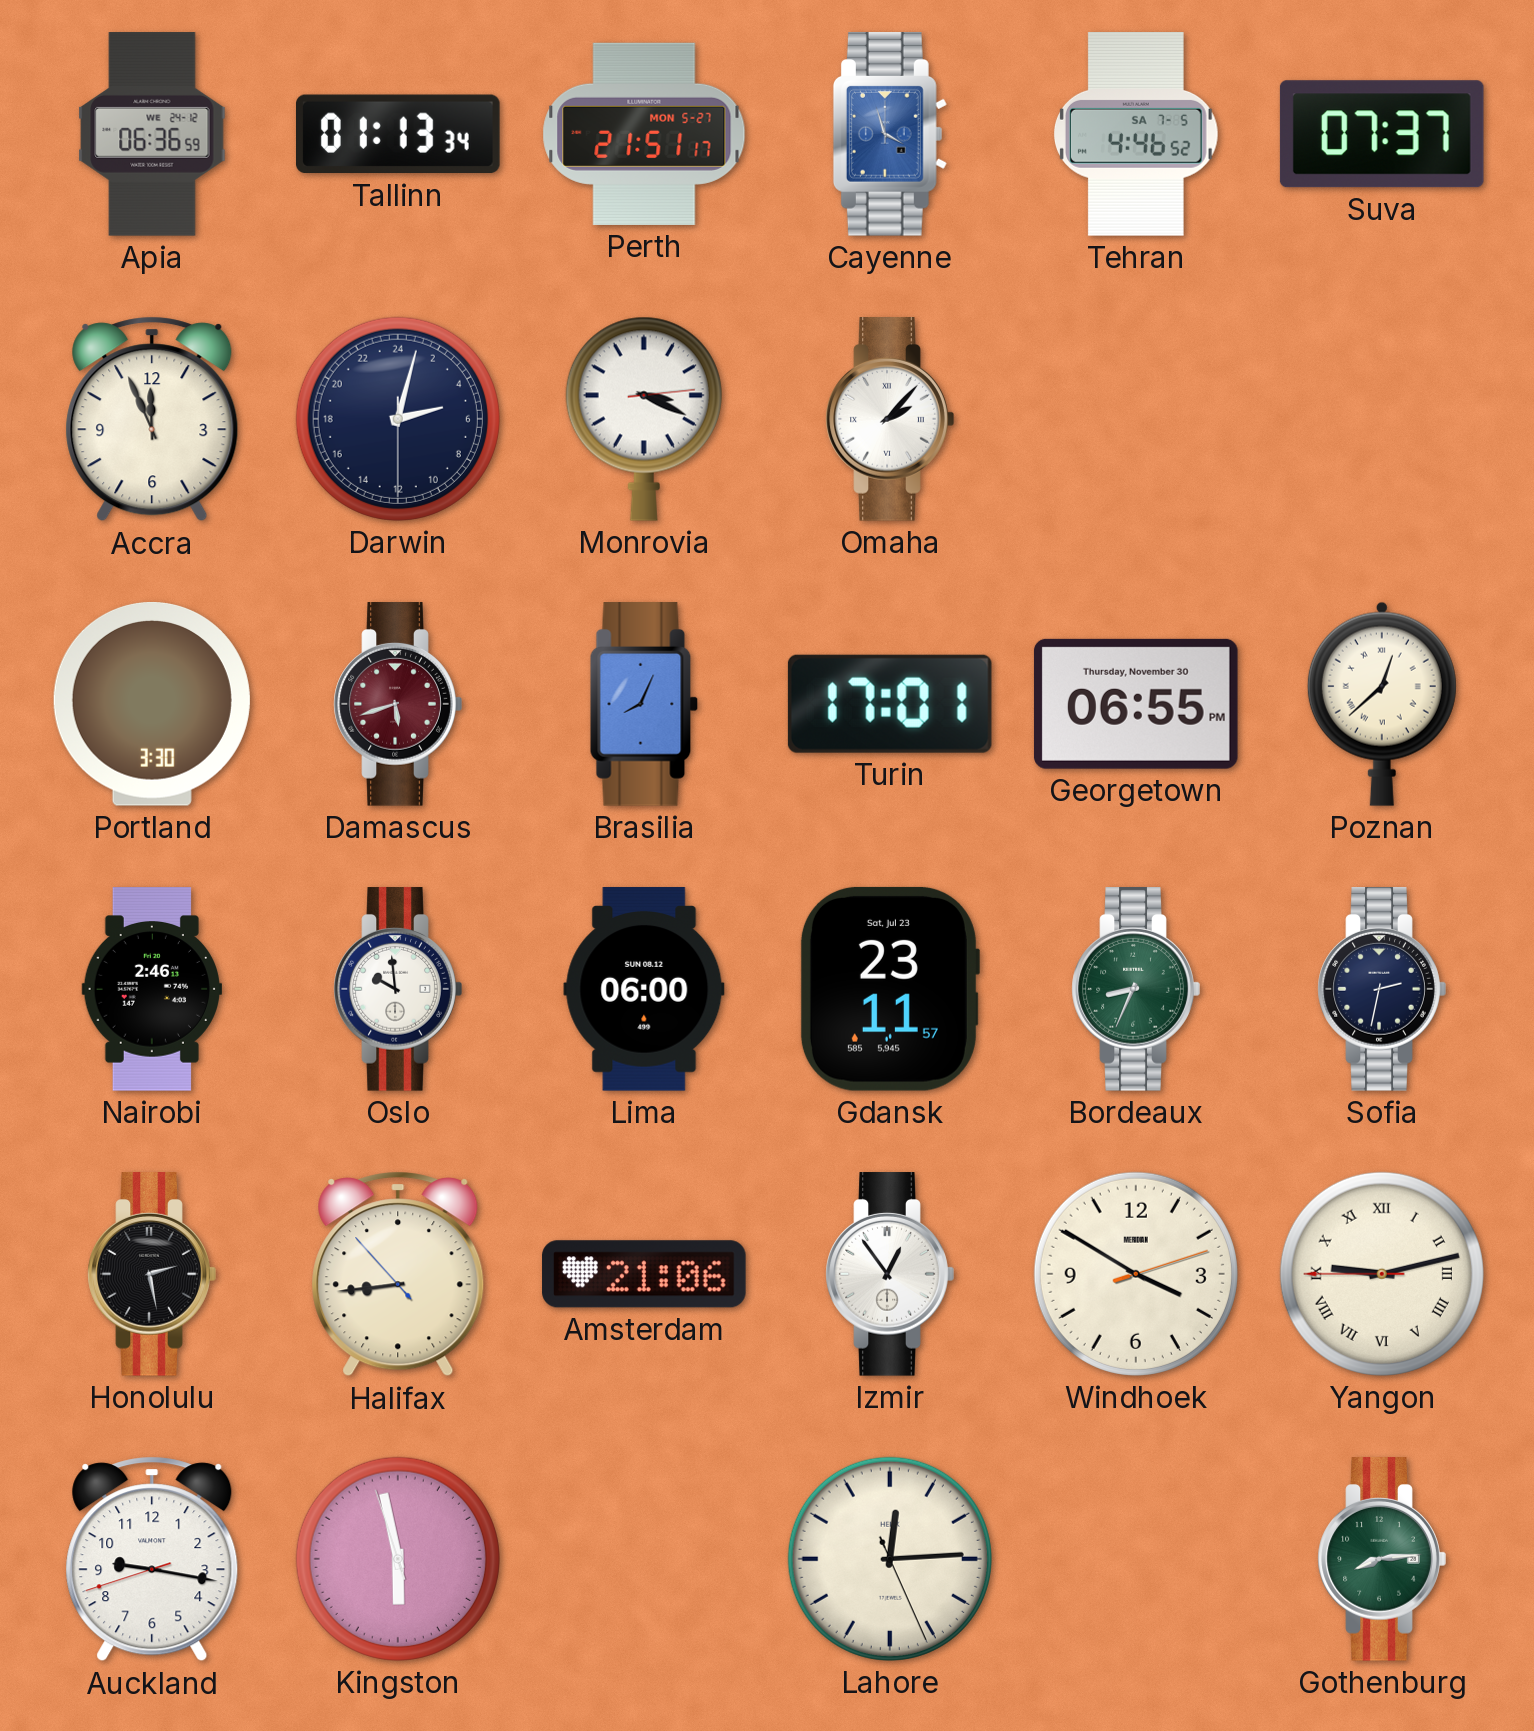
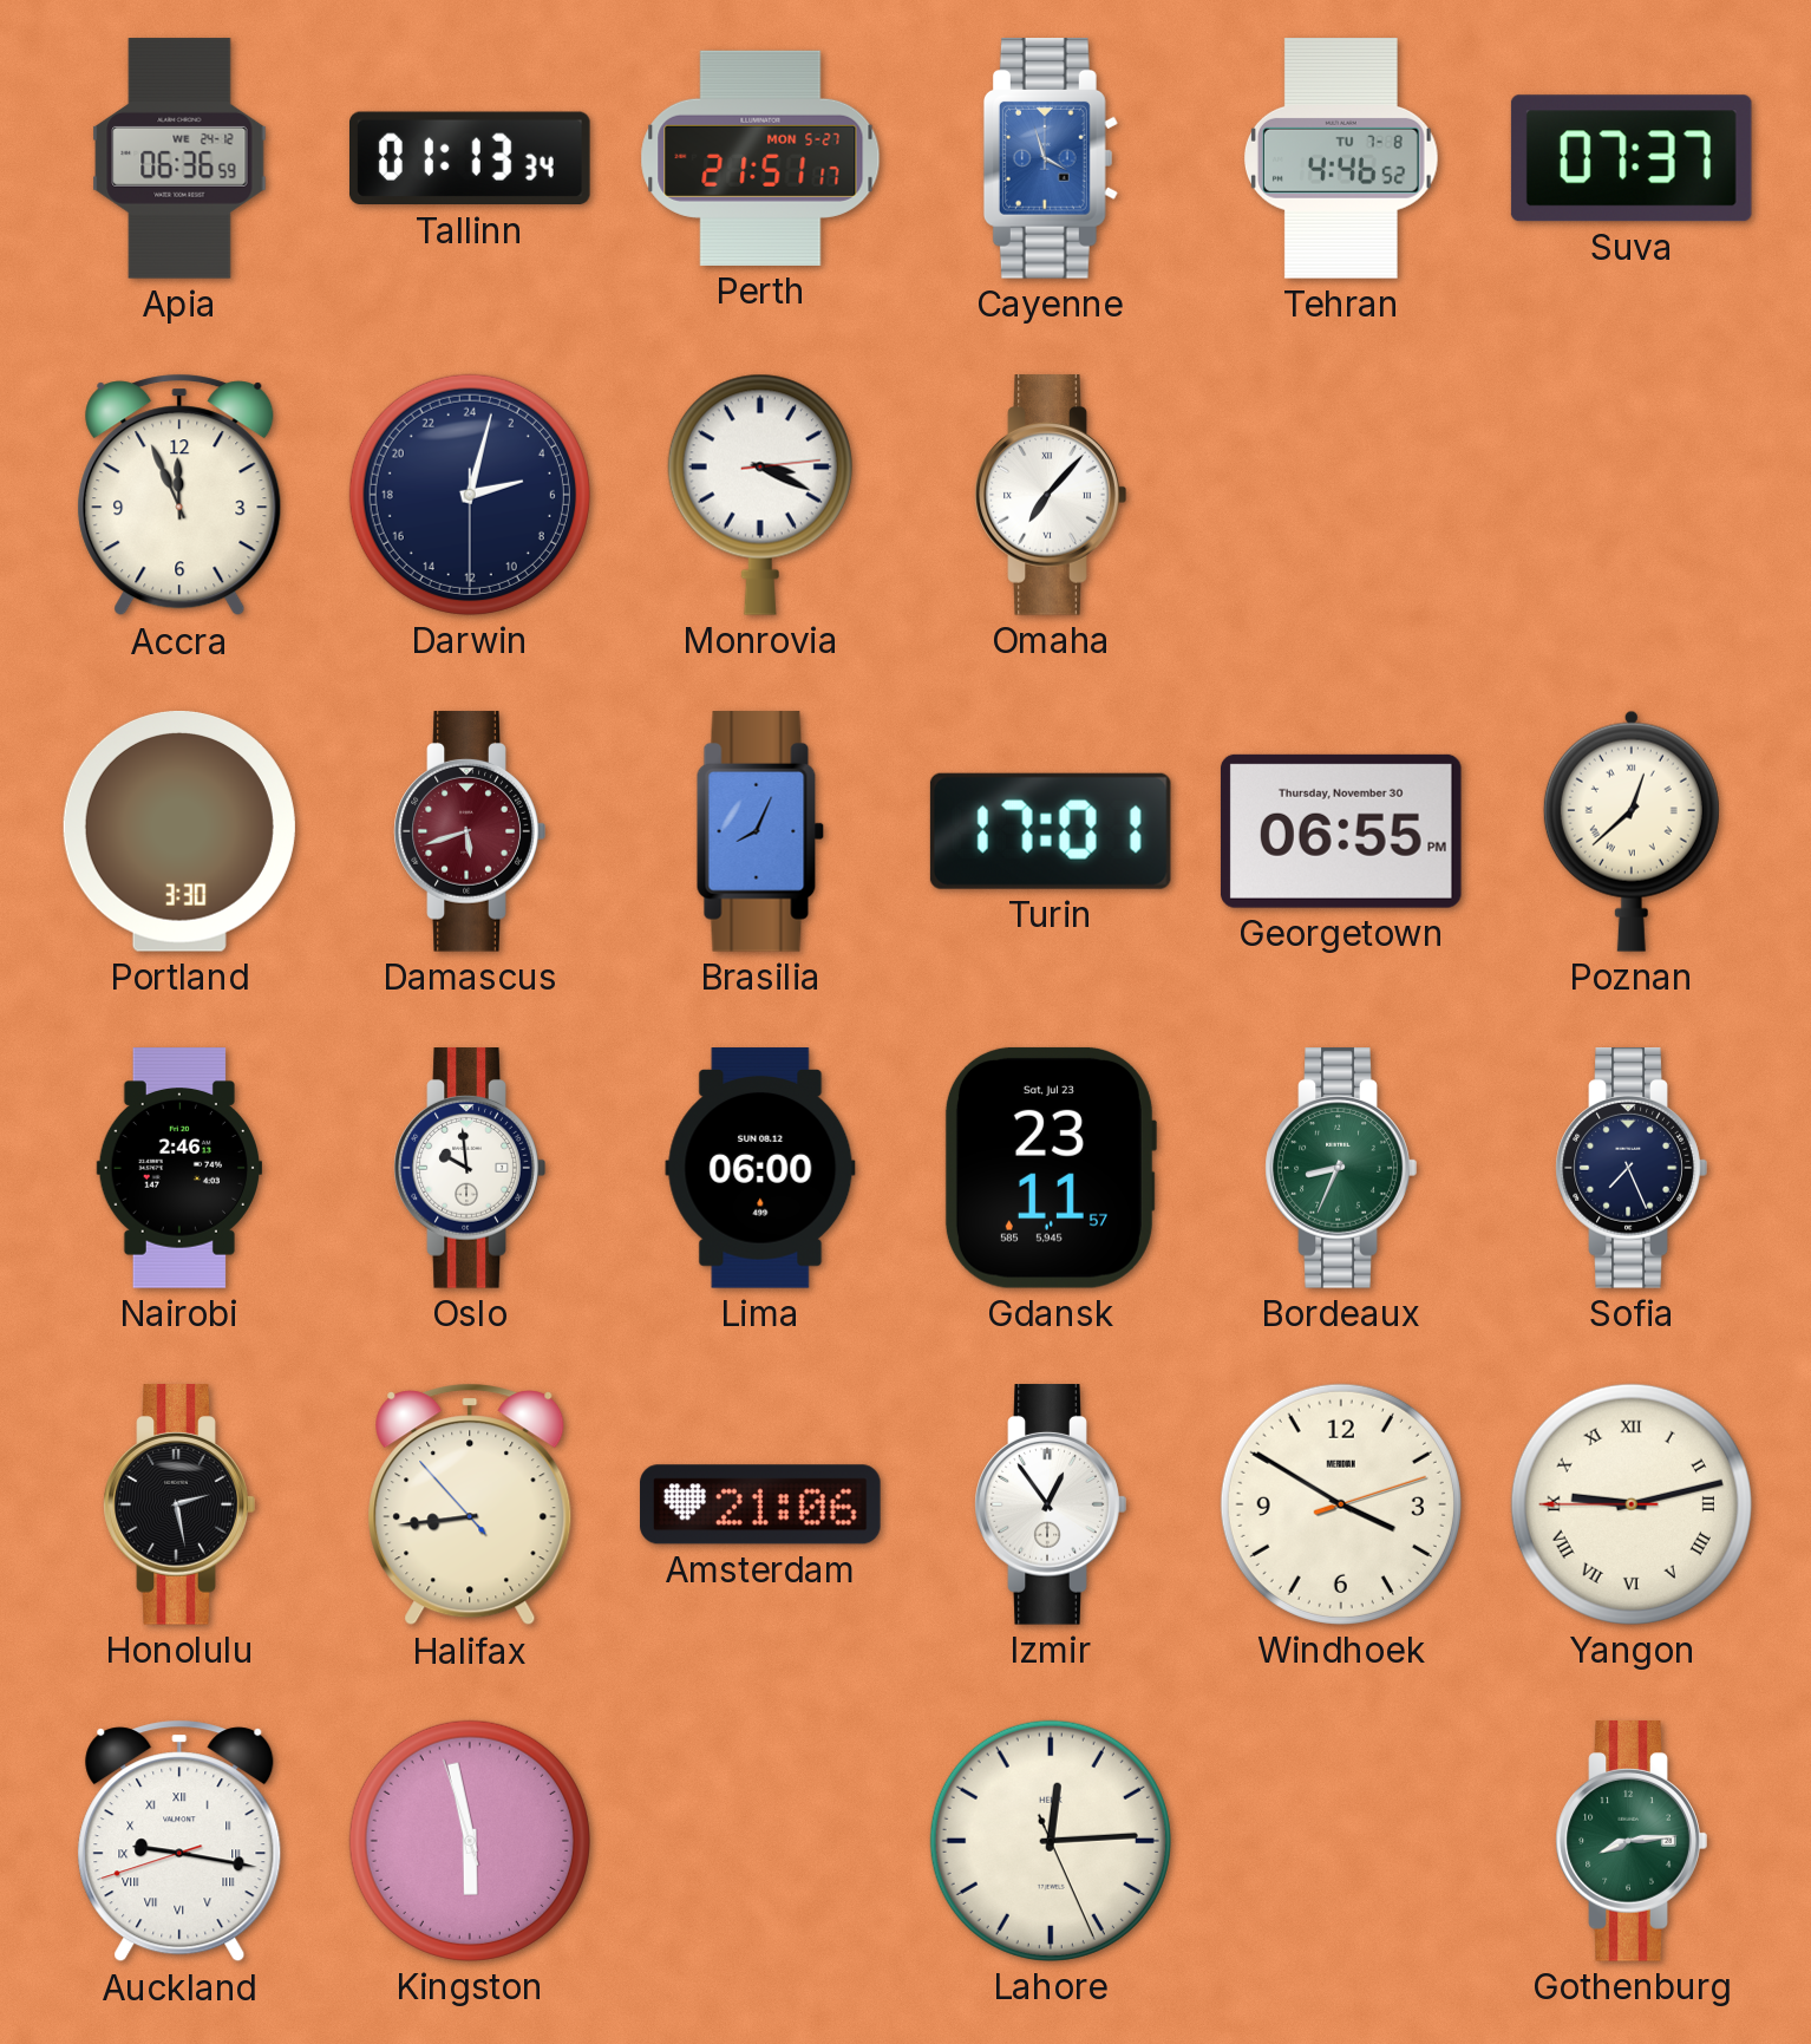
Tehran date: SA 7-5 -> TU 7-8
Omaha: 2:07 -> 7:07
Sofia: 2:32 -> 7:26
Auckland numerals: Arabic -> Roman
